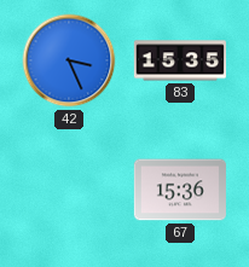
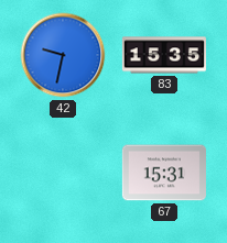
42: 3:26 -> 9:32
67: 15:36 -> 15:31
